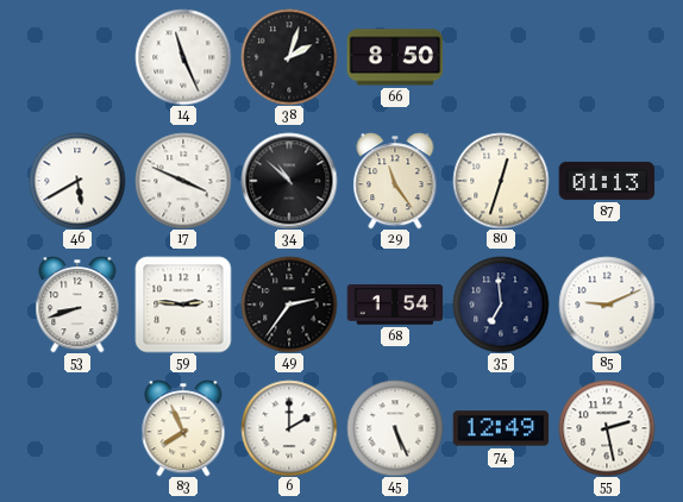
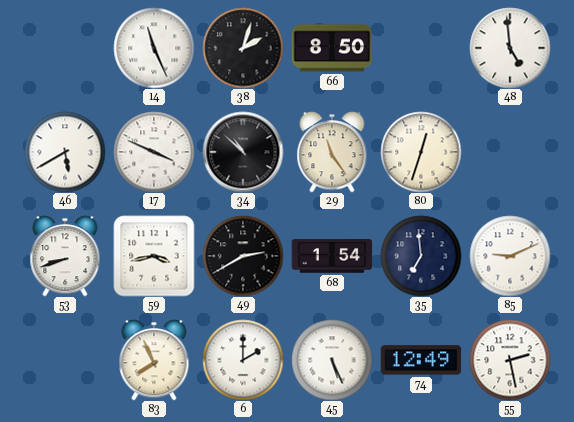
48: none -> 4:59
87: 01:13 -> none
59: 2:46 -> 3:43
49: 2:36 -> 2:40
